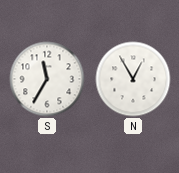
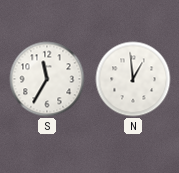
N: 12:55 -> 12:59
